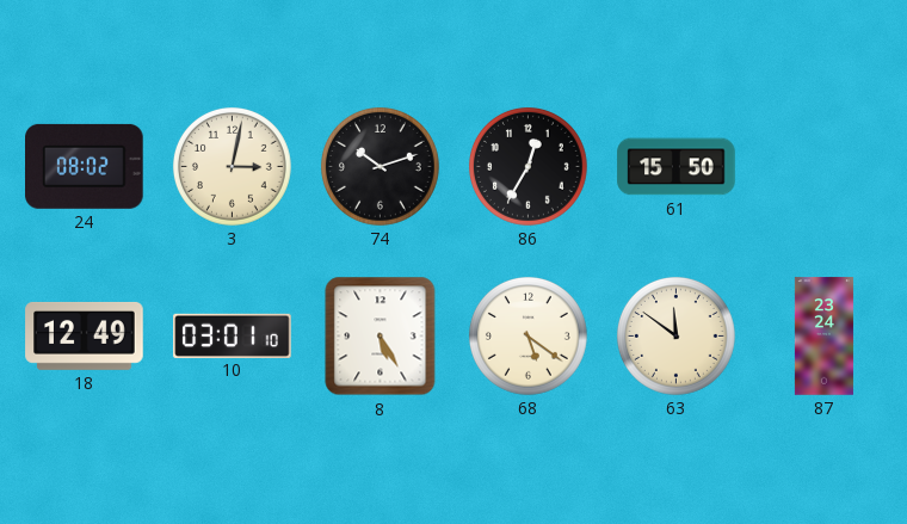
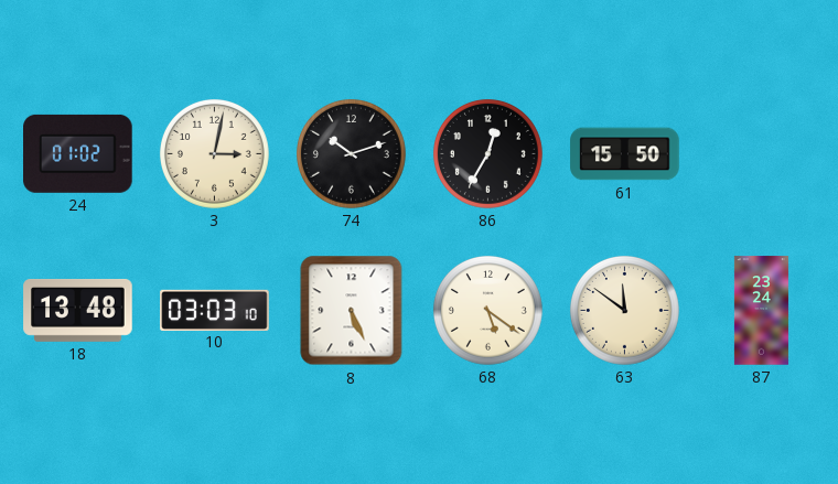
24: 08:02 -> 01:02
18: 12:49 -> 13:48
10: 03:01 -> 03:03
8: 5:25 -> 5:26
